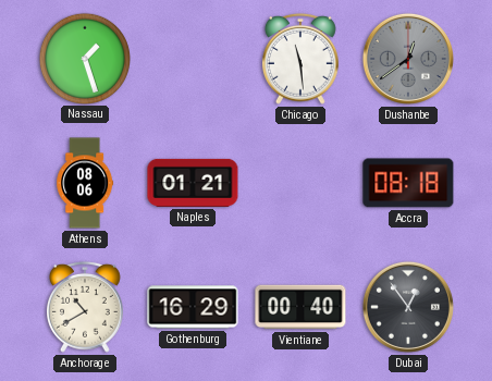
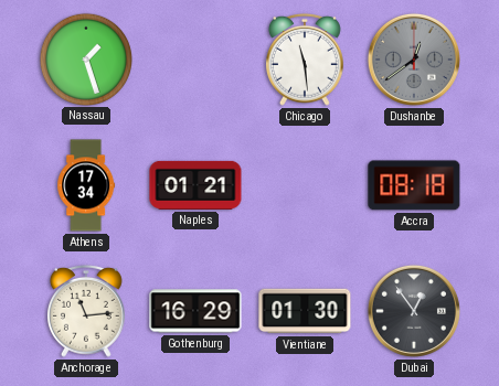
Athens: 08:06 -> 17:34
Anchorage: 10:40 -> 11:14
Vientiane: 00:40 -> 01:30
